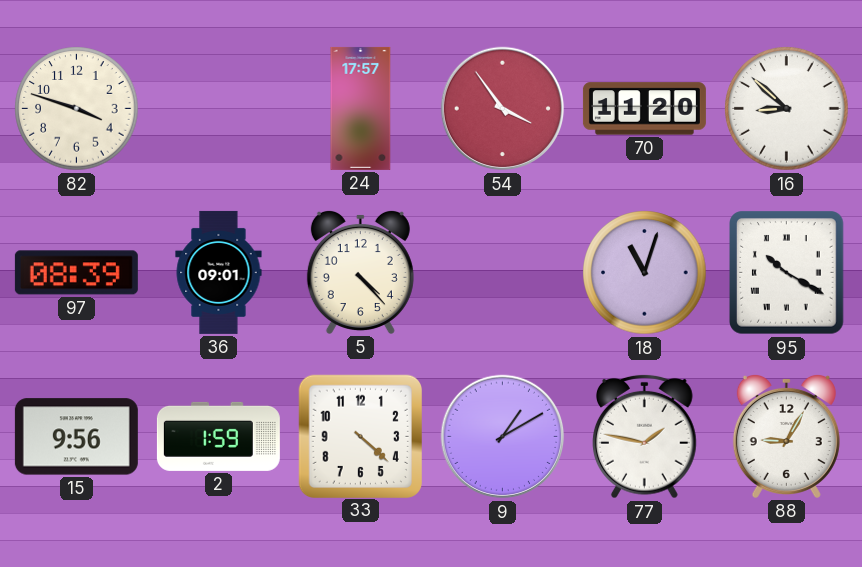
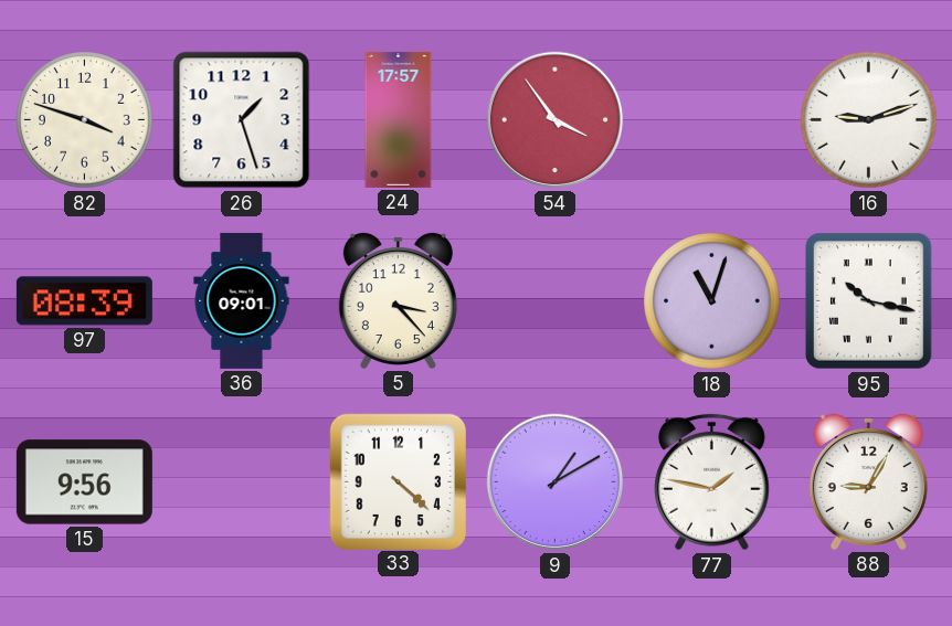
26: none -> 1:27
70: 11:20 -> none
16: 8:52 -> 9:12
5: 4:23 -> 3:23
95: 10:20 -> 10:17
2: 1:59 -> none
